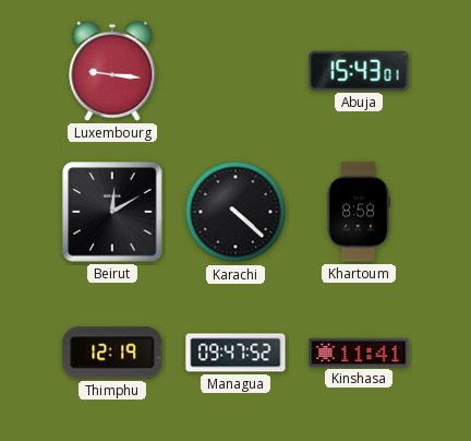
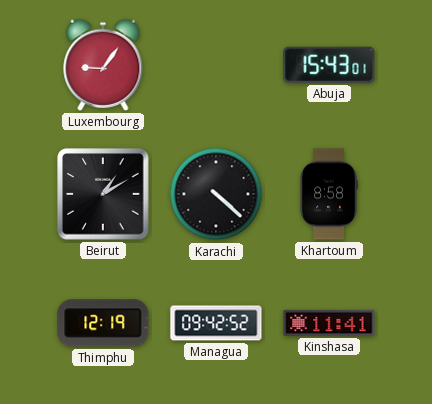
Luxembourg: 9:16 -> 9:06
Beirut: 12:10 -> 1:10
Managua: 09:47 -> 09:42
